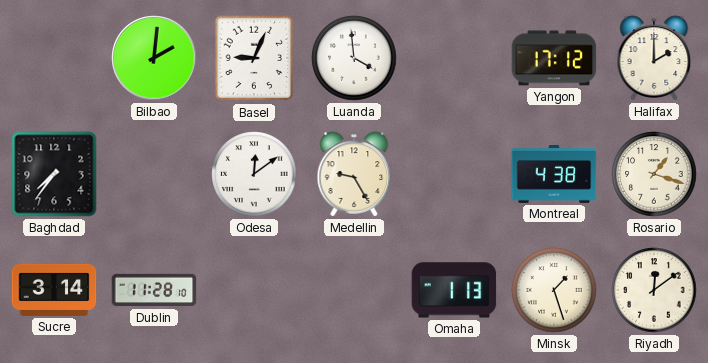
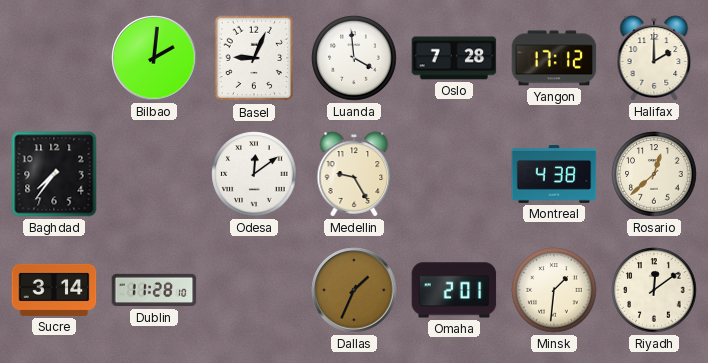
Oslo: none -> 7:28
Rosario: 1:18 -> 12:38
Dallas: none -> 1:34
Omaha: 1:13 -> 2:01
Minsk: 1:27 -> 1:31
